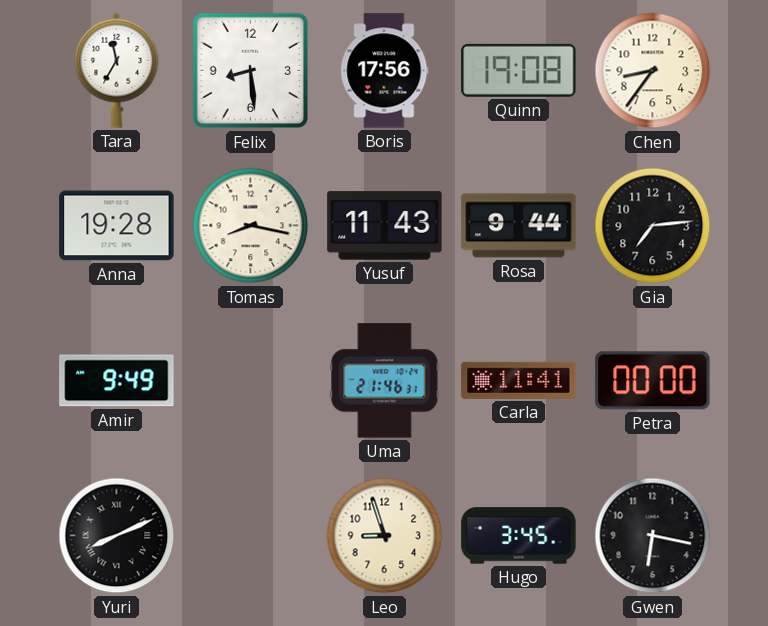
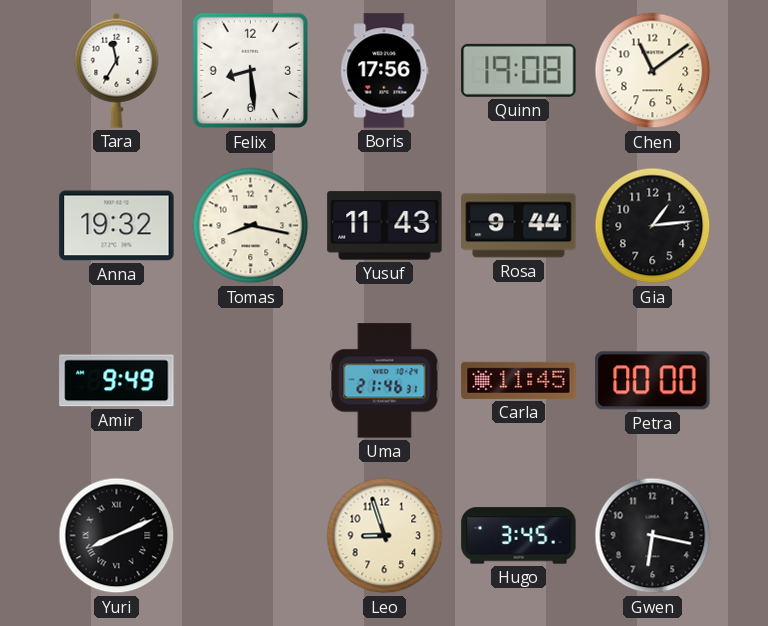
Chen: 8:36 -> 11:09
Anna: 19:28 -> 19:32
Gia: 7:14 -> 1:14
Carla: 11:41 -> 11:45
